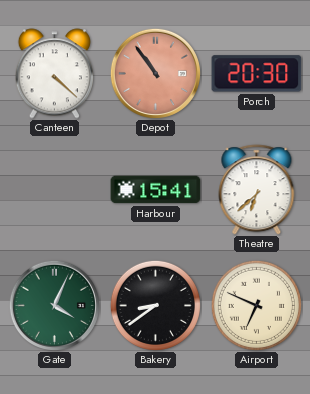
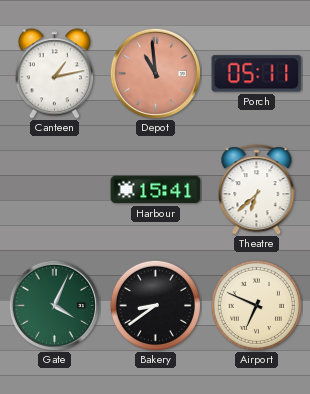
Canteen: 4:22 -> 1:13
Depot: 10:54 -> 10:59
Porch: 20:30 -> 05:11
